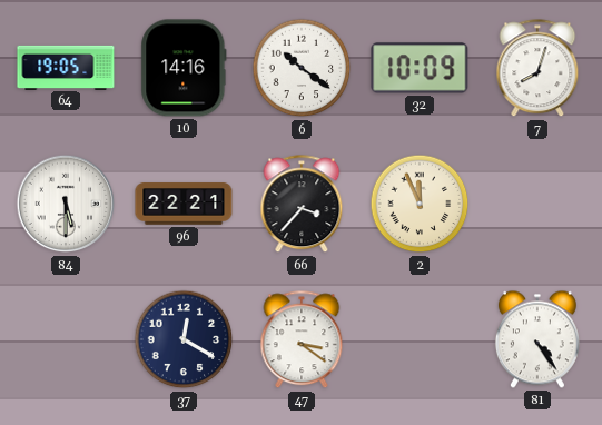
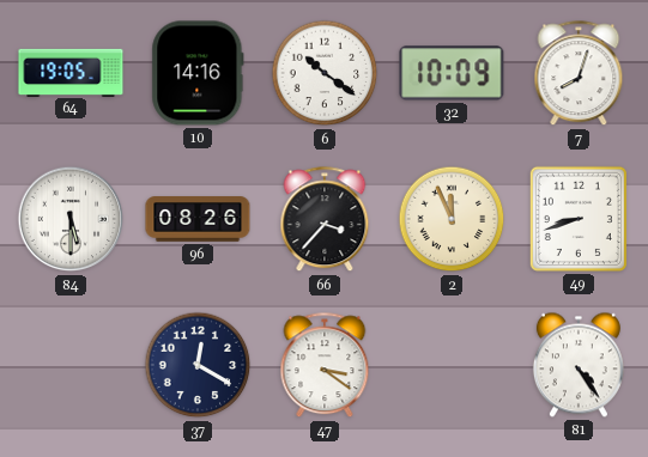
96: 22:21 -> 08:26
49: none -> 8:42
